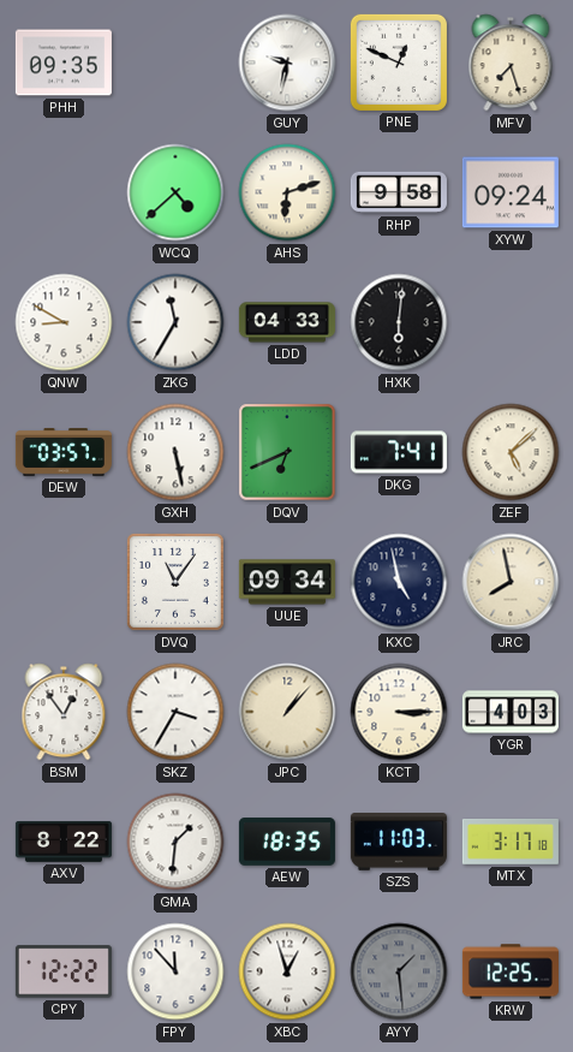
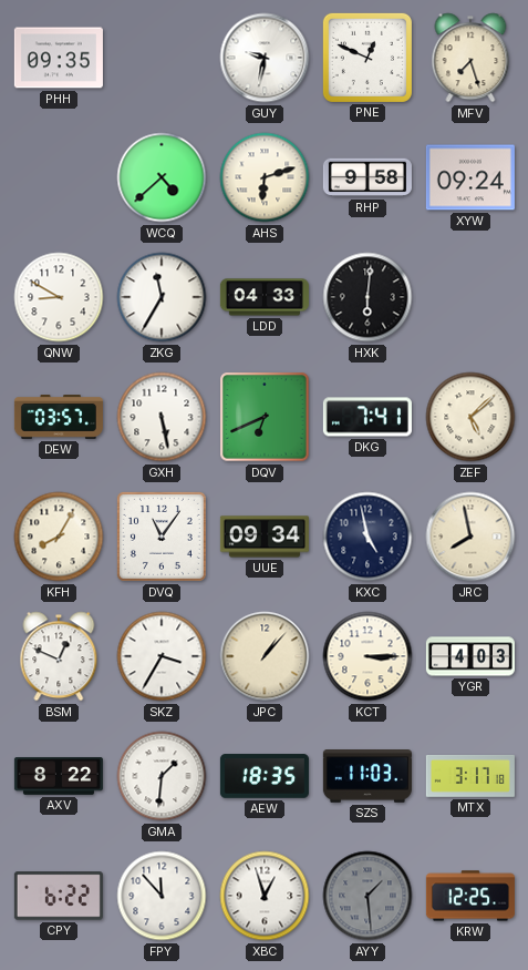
KFH: none -> 8:05
BSM: 12:54 -> 12:49
CPY: 12:22 -> 6:22
